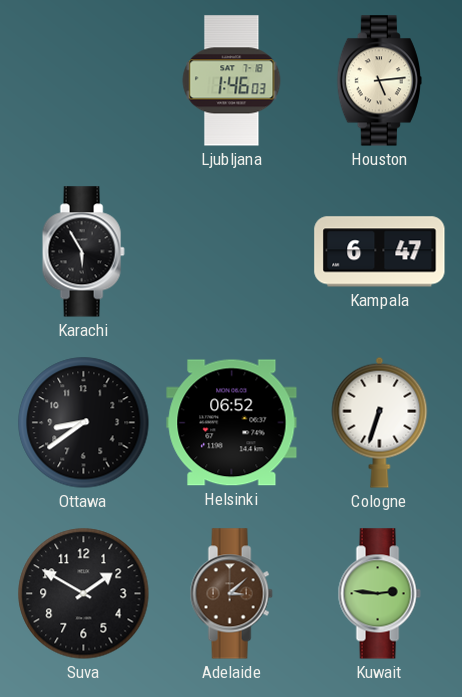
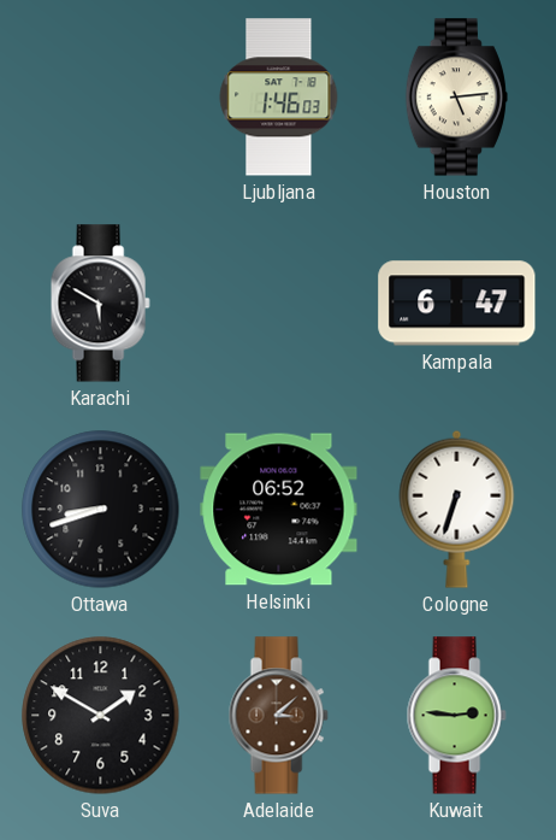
Karachi: 5:55 -> 5:50
Ottawa: 8:39 -> 8:42
